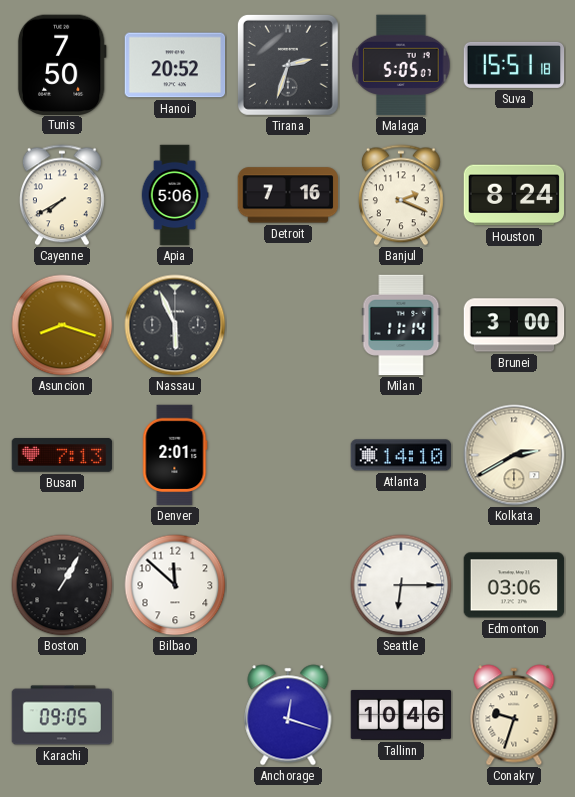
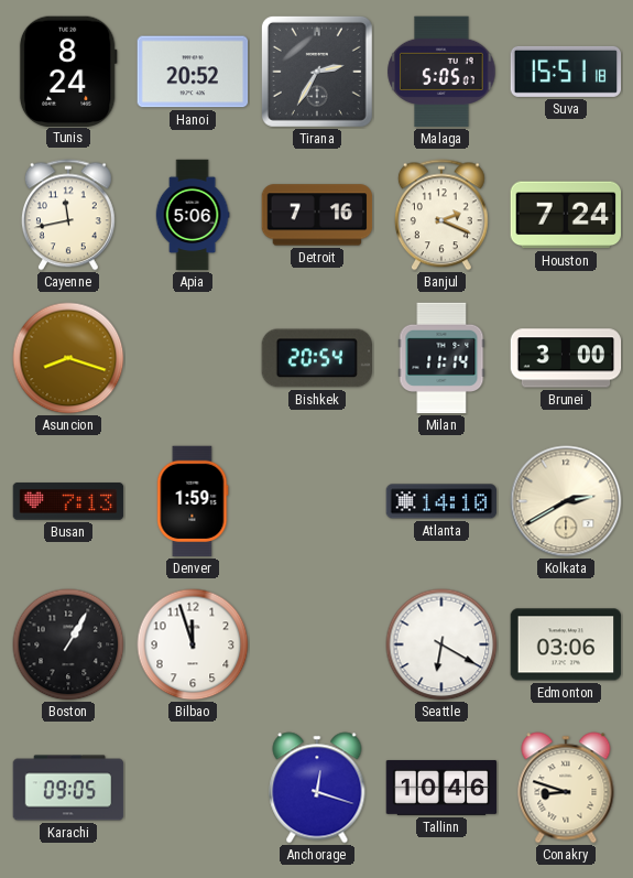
Tunis: 7:50 -> 8:24
Tirana: 2:33 -> 2:35
Cayenne: 7:40 -> 11:43
Houston: 8:24 -> 7:24
Nassau: 5:56 -> none
Bishkek: none -> 20:54
Denver: 2:01 -> 1:59
Bilbao: 11:52 -> 11:57
Seattle: 6:15 -> 6:20
Conakry: 9:33 -> 8:48
